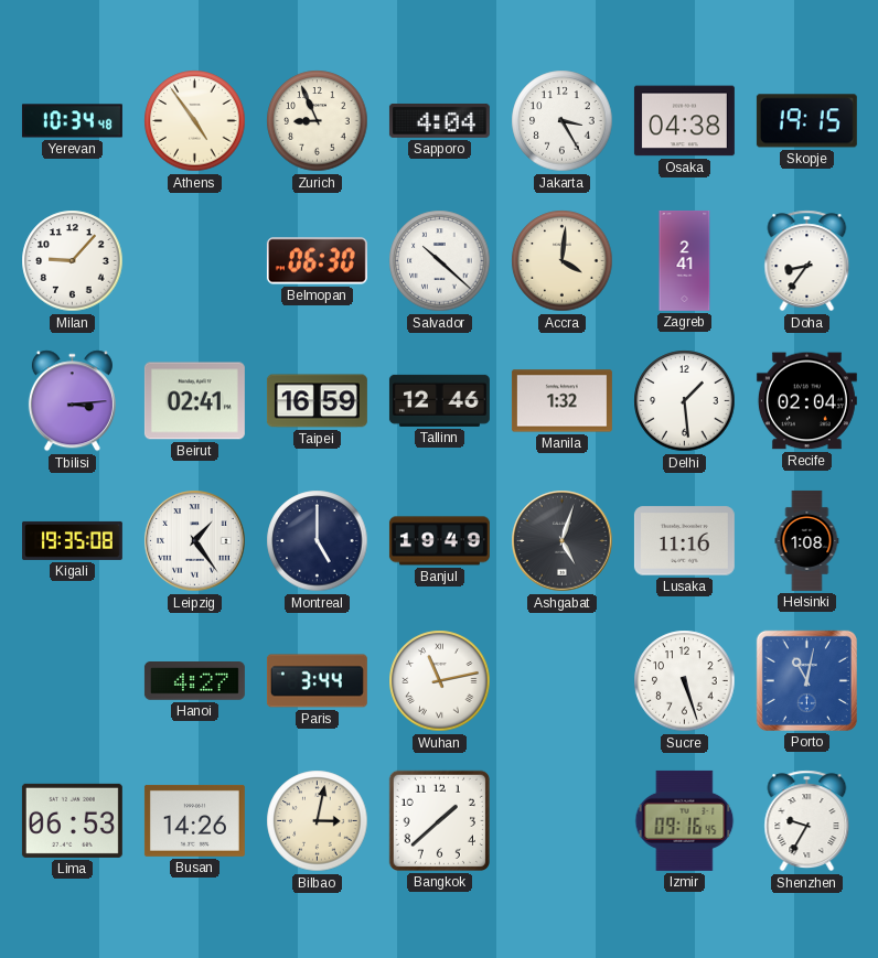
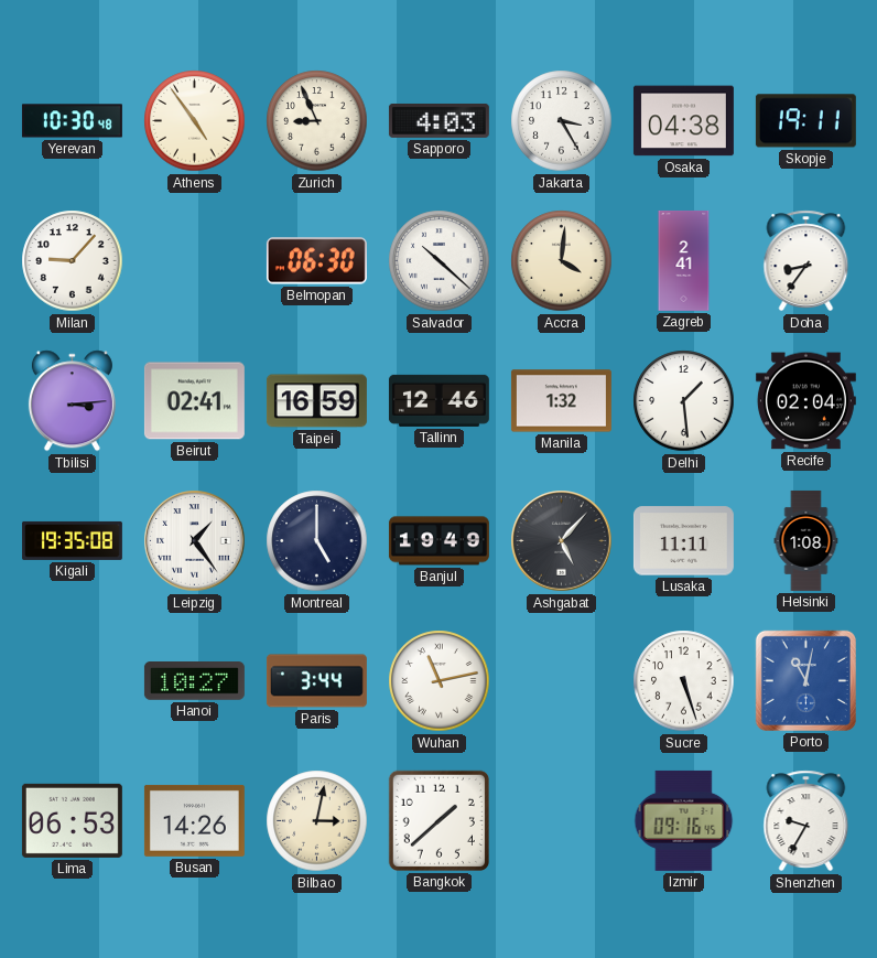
Yerevan: 10:34 -> 10:30
Sapporo: 4:04 -> 4:03
Skopje: 19:15 -> 19:11
Ashgabat: 5:03 -> 5:07
Lusaka: 11:16 -> 11:11
Hanoi: 4:27 -> 10:27
